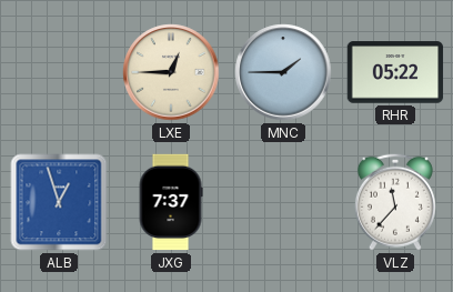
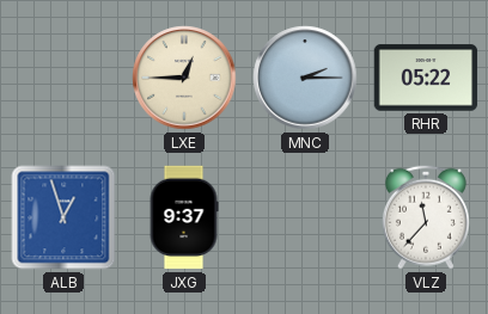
MNC: 1:45 -> 2:15
JXG: 7:37 -> 9:37
